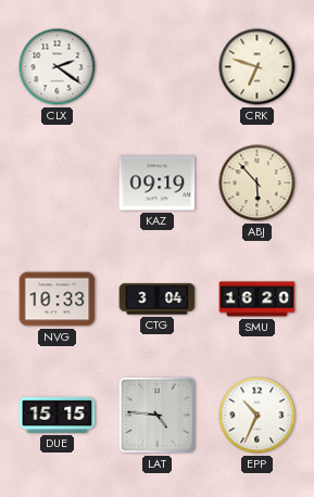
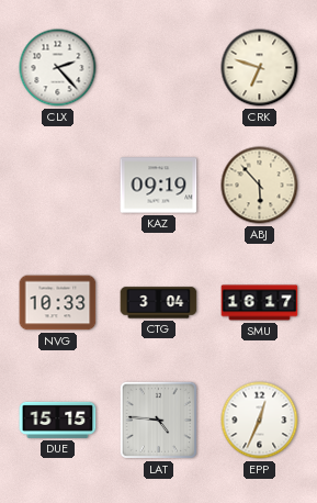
CLX: 2:21 -> 2:23
SMU: 16:20 -> 16:17
EPP: 10:34 -> 12:34
